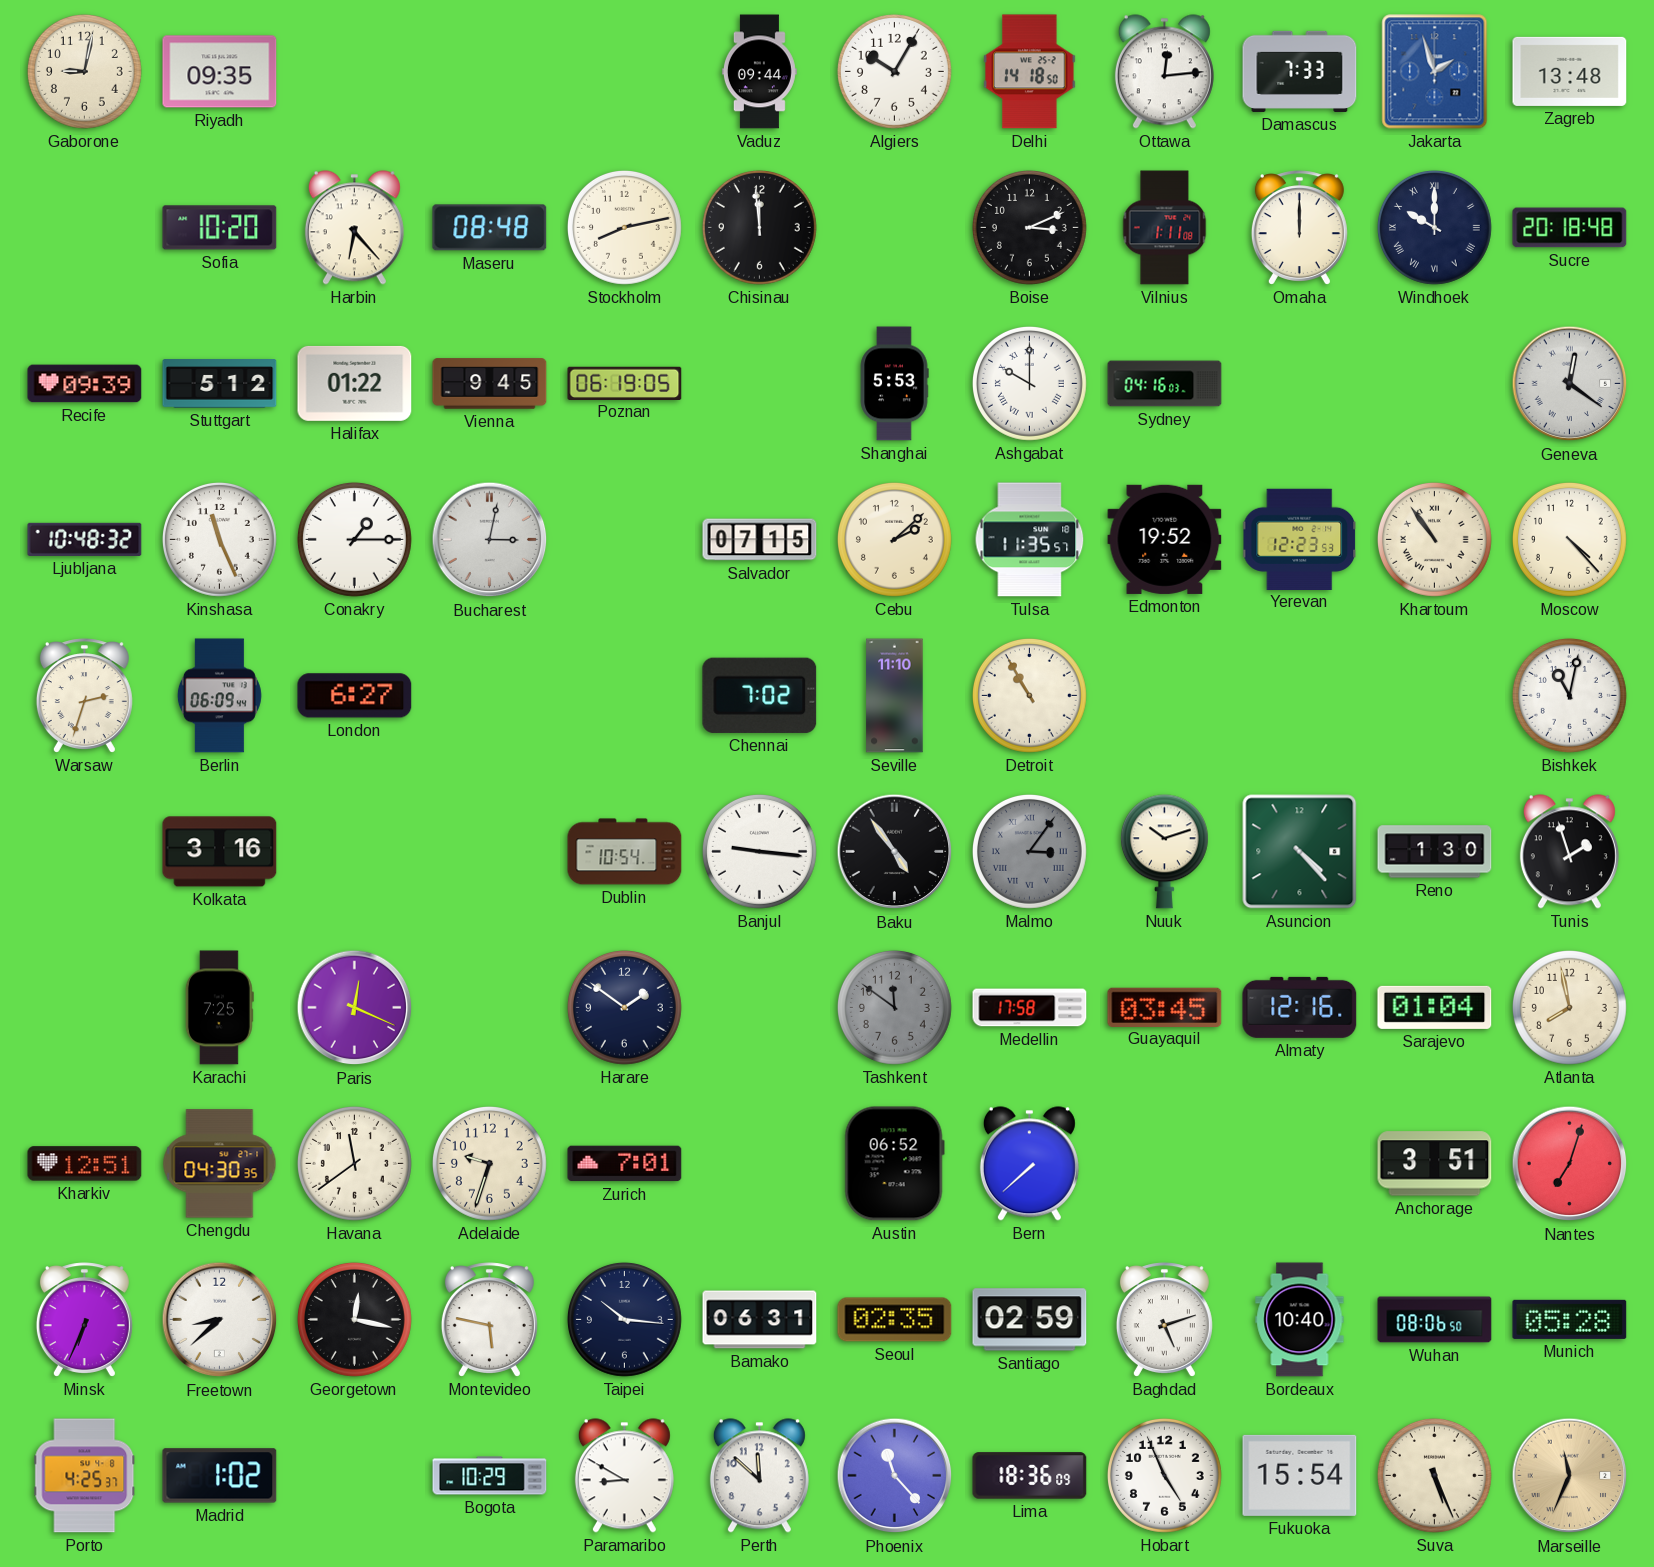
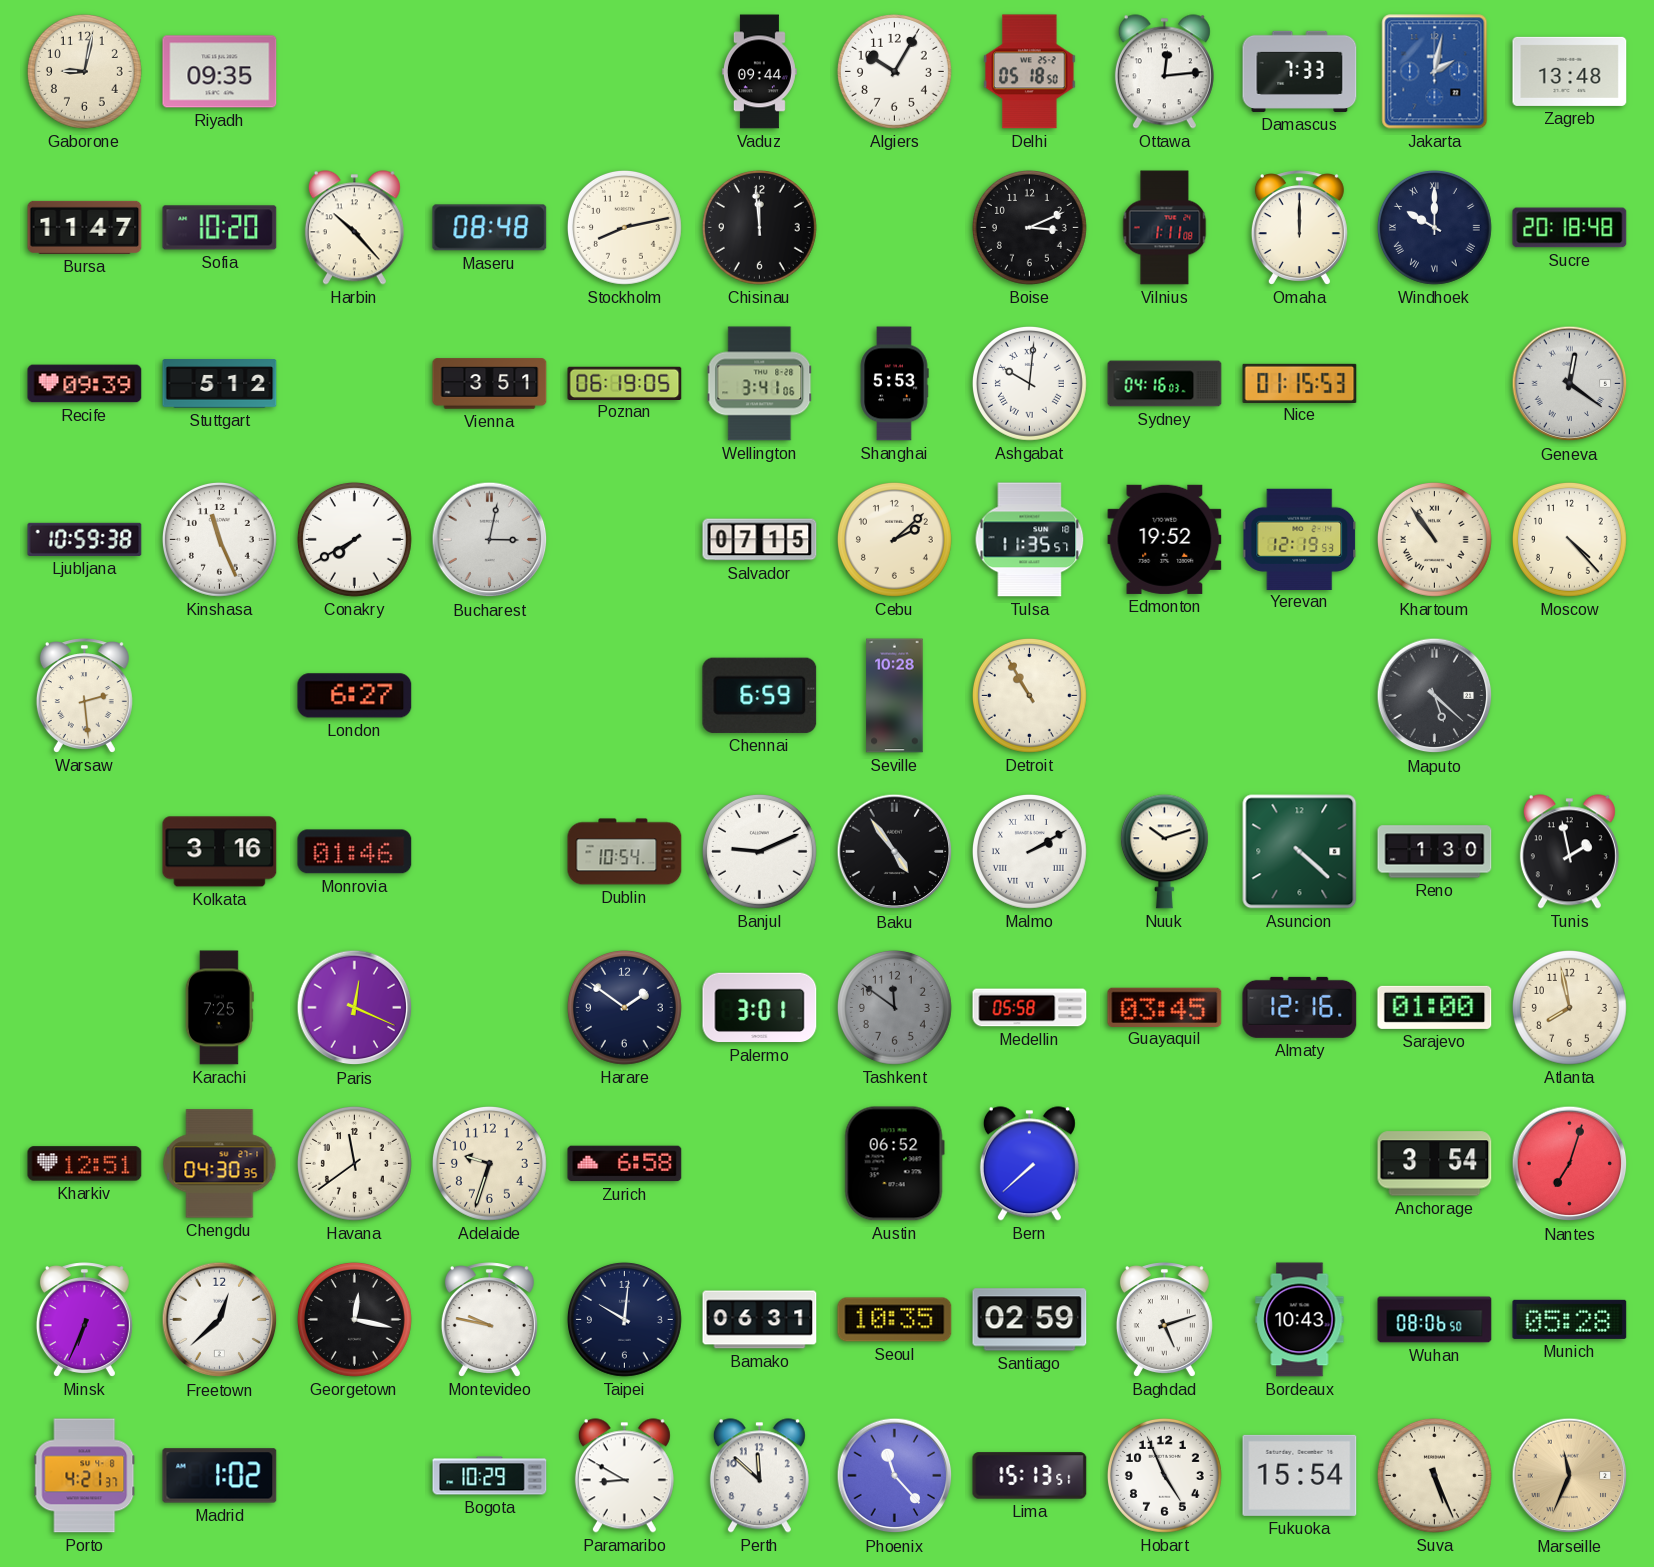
Delhi: 14:18 -> 05:18
Jakarta: 1:57 -> 2:02
Bursa: none -> 11:47
Harbin: 6:23 -> 10:23
Halifax: 01:22 -> none
Vienna: 9:45 -> 3:51
Wellington: none -> 3:41
Ashgabat: 10:00 -> 10:01
Nice: none -> 01:15
Ljubljana: 10:48 -> 10:59
Conakry: 1:15 -> 7:40
Yerevan: 12:23 -> 12:19
Warsaw: 2:33 -> 2:29
Berlin: 06:09 -> none
Chennai: 7:02 -> 6:59
Seville: 11:10 -> 10:28
Maputo: none -> 5:22
Bishkek: 11:02 -> none
Monrovia: none -> 01:46
Banjul: 9:16 -> 9:11
Malmo: 3:06 -> 2:10
Malmo dial: grey -> white
Asuncion: 4:23 -> 4:22
Tunis: 1:57 -> 1:58
Palermo: none -> 3:01
Medellin: 17:58 -> 05:58
Sarajevo: 01:04 -> 01:00
Zurich: 7:01 -> 6:58
Anchorage: 3:51 -> 3:54
Freetown: 8:38 -> 12:38
Montevideo: 5:47 -> 9:47
Taipei: 10:16 -> 10:01
Seoul: 02:35 -> 10:35
Bordeaux: 10:40 -> 10:43
Porto: 4:25 -> 4:21
Lima: 18:36 -> 15:13
